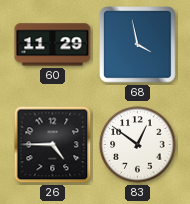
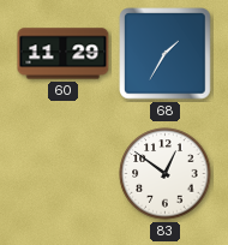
68: 3:58 -> 1:35
26: 4:45 -> none
